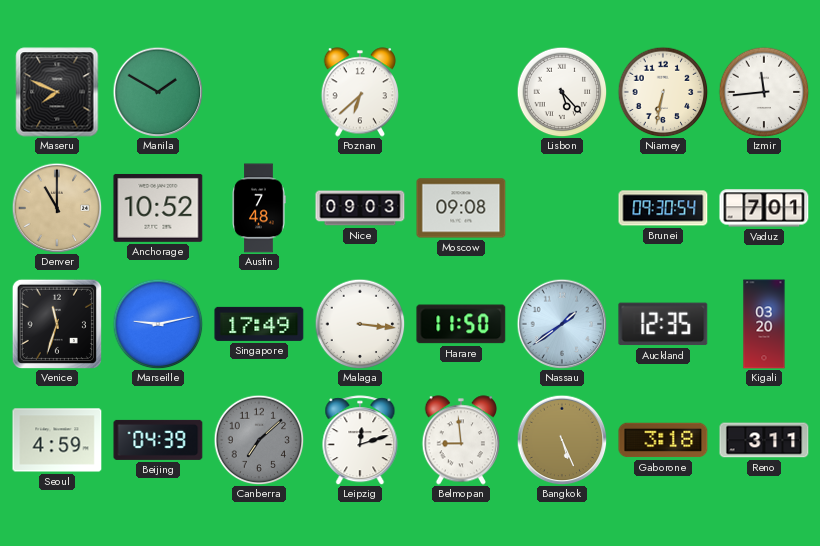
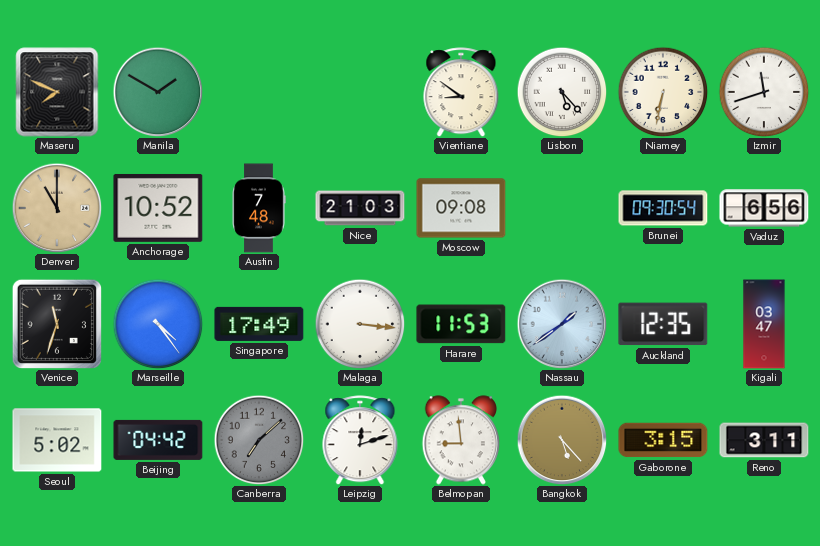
Poznan: 6:38 -> none
Vientiane: none -> 8:51
Izmir: 11:44 -> 11:42
Nice: 09:03 -> 21:03
Vaduz: 7:01 -> 6:56
Marseille: 9:13 -> 4:24
Harare: 11:50 -> 11:53
Kigali: 03:20 -> 03:47
Seoul: 4:59 -> 5:02
Beijing: 04:39 -> 04:42
Bangkok: 5:26 -> 5:23
Gaborone: 3:18 -> 3:15
